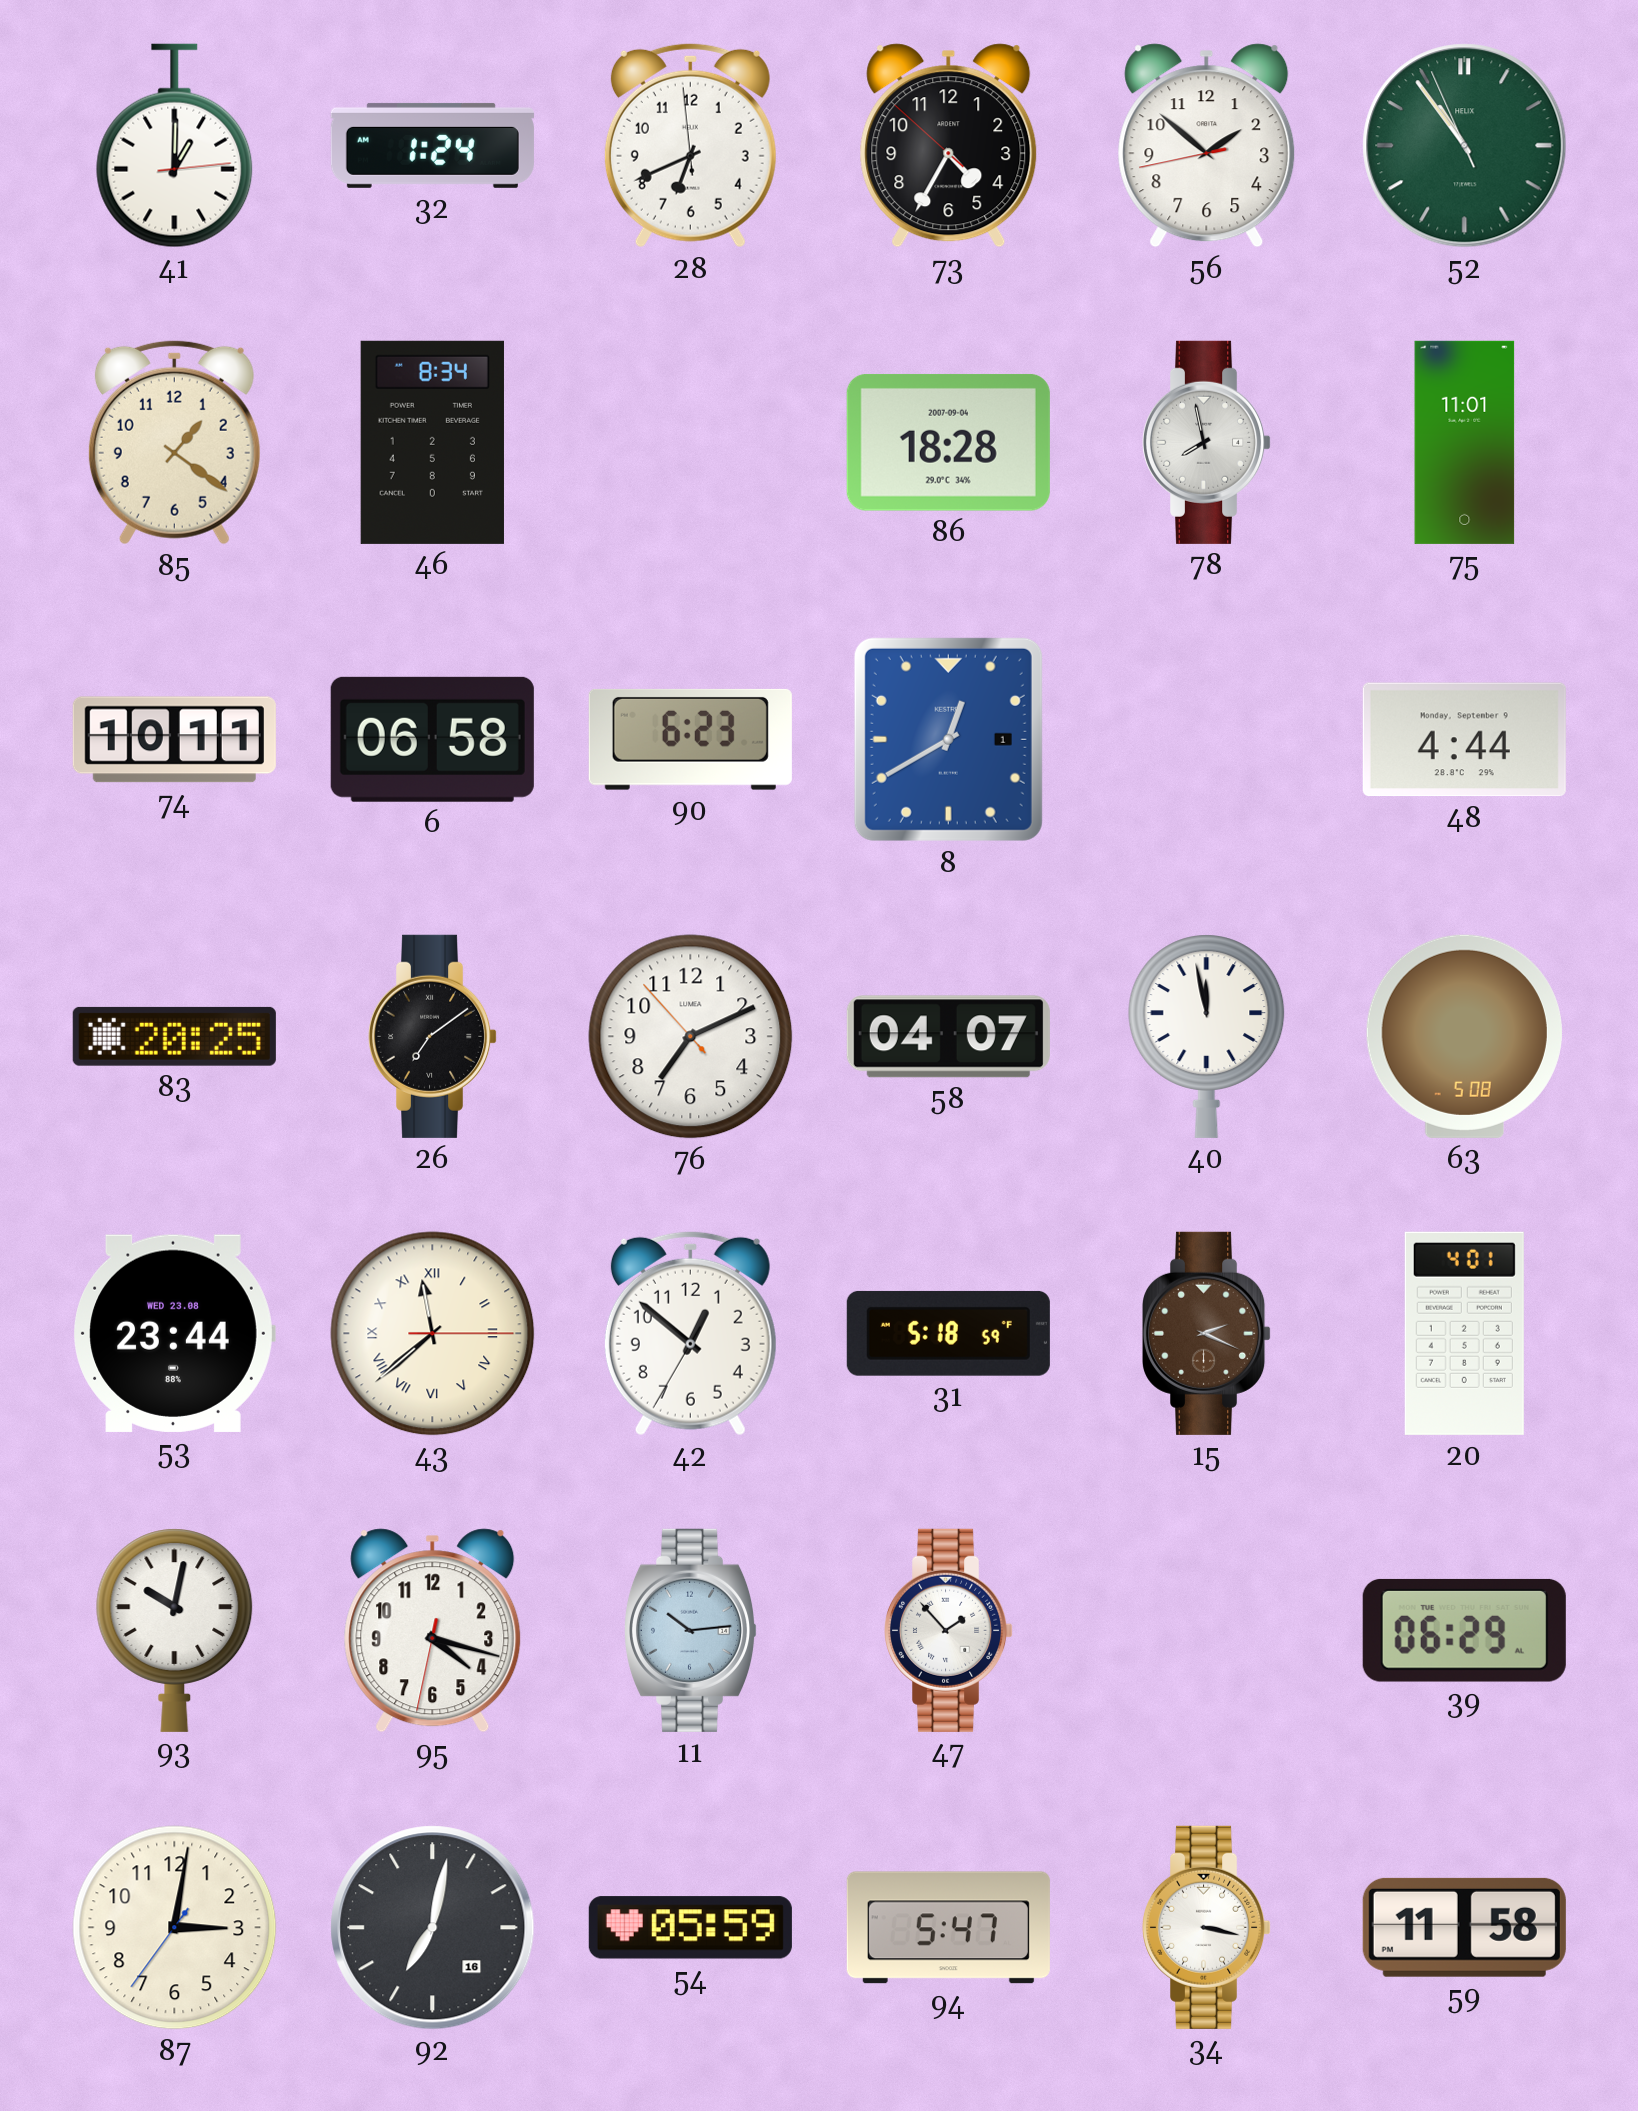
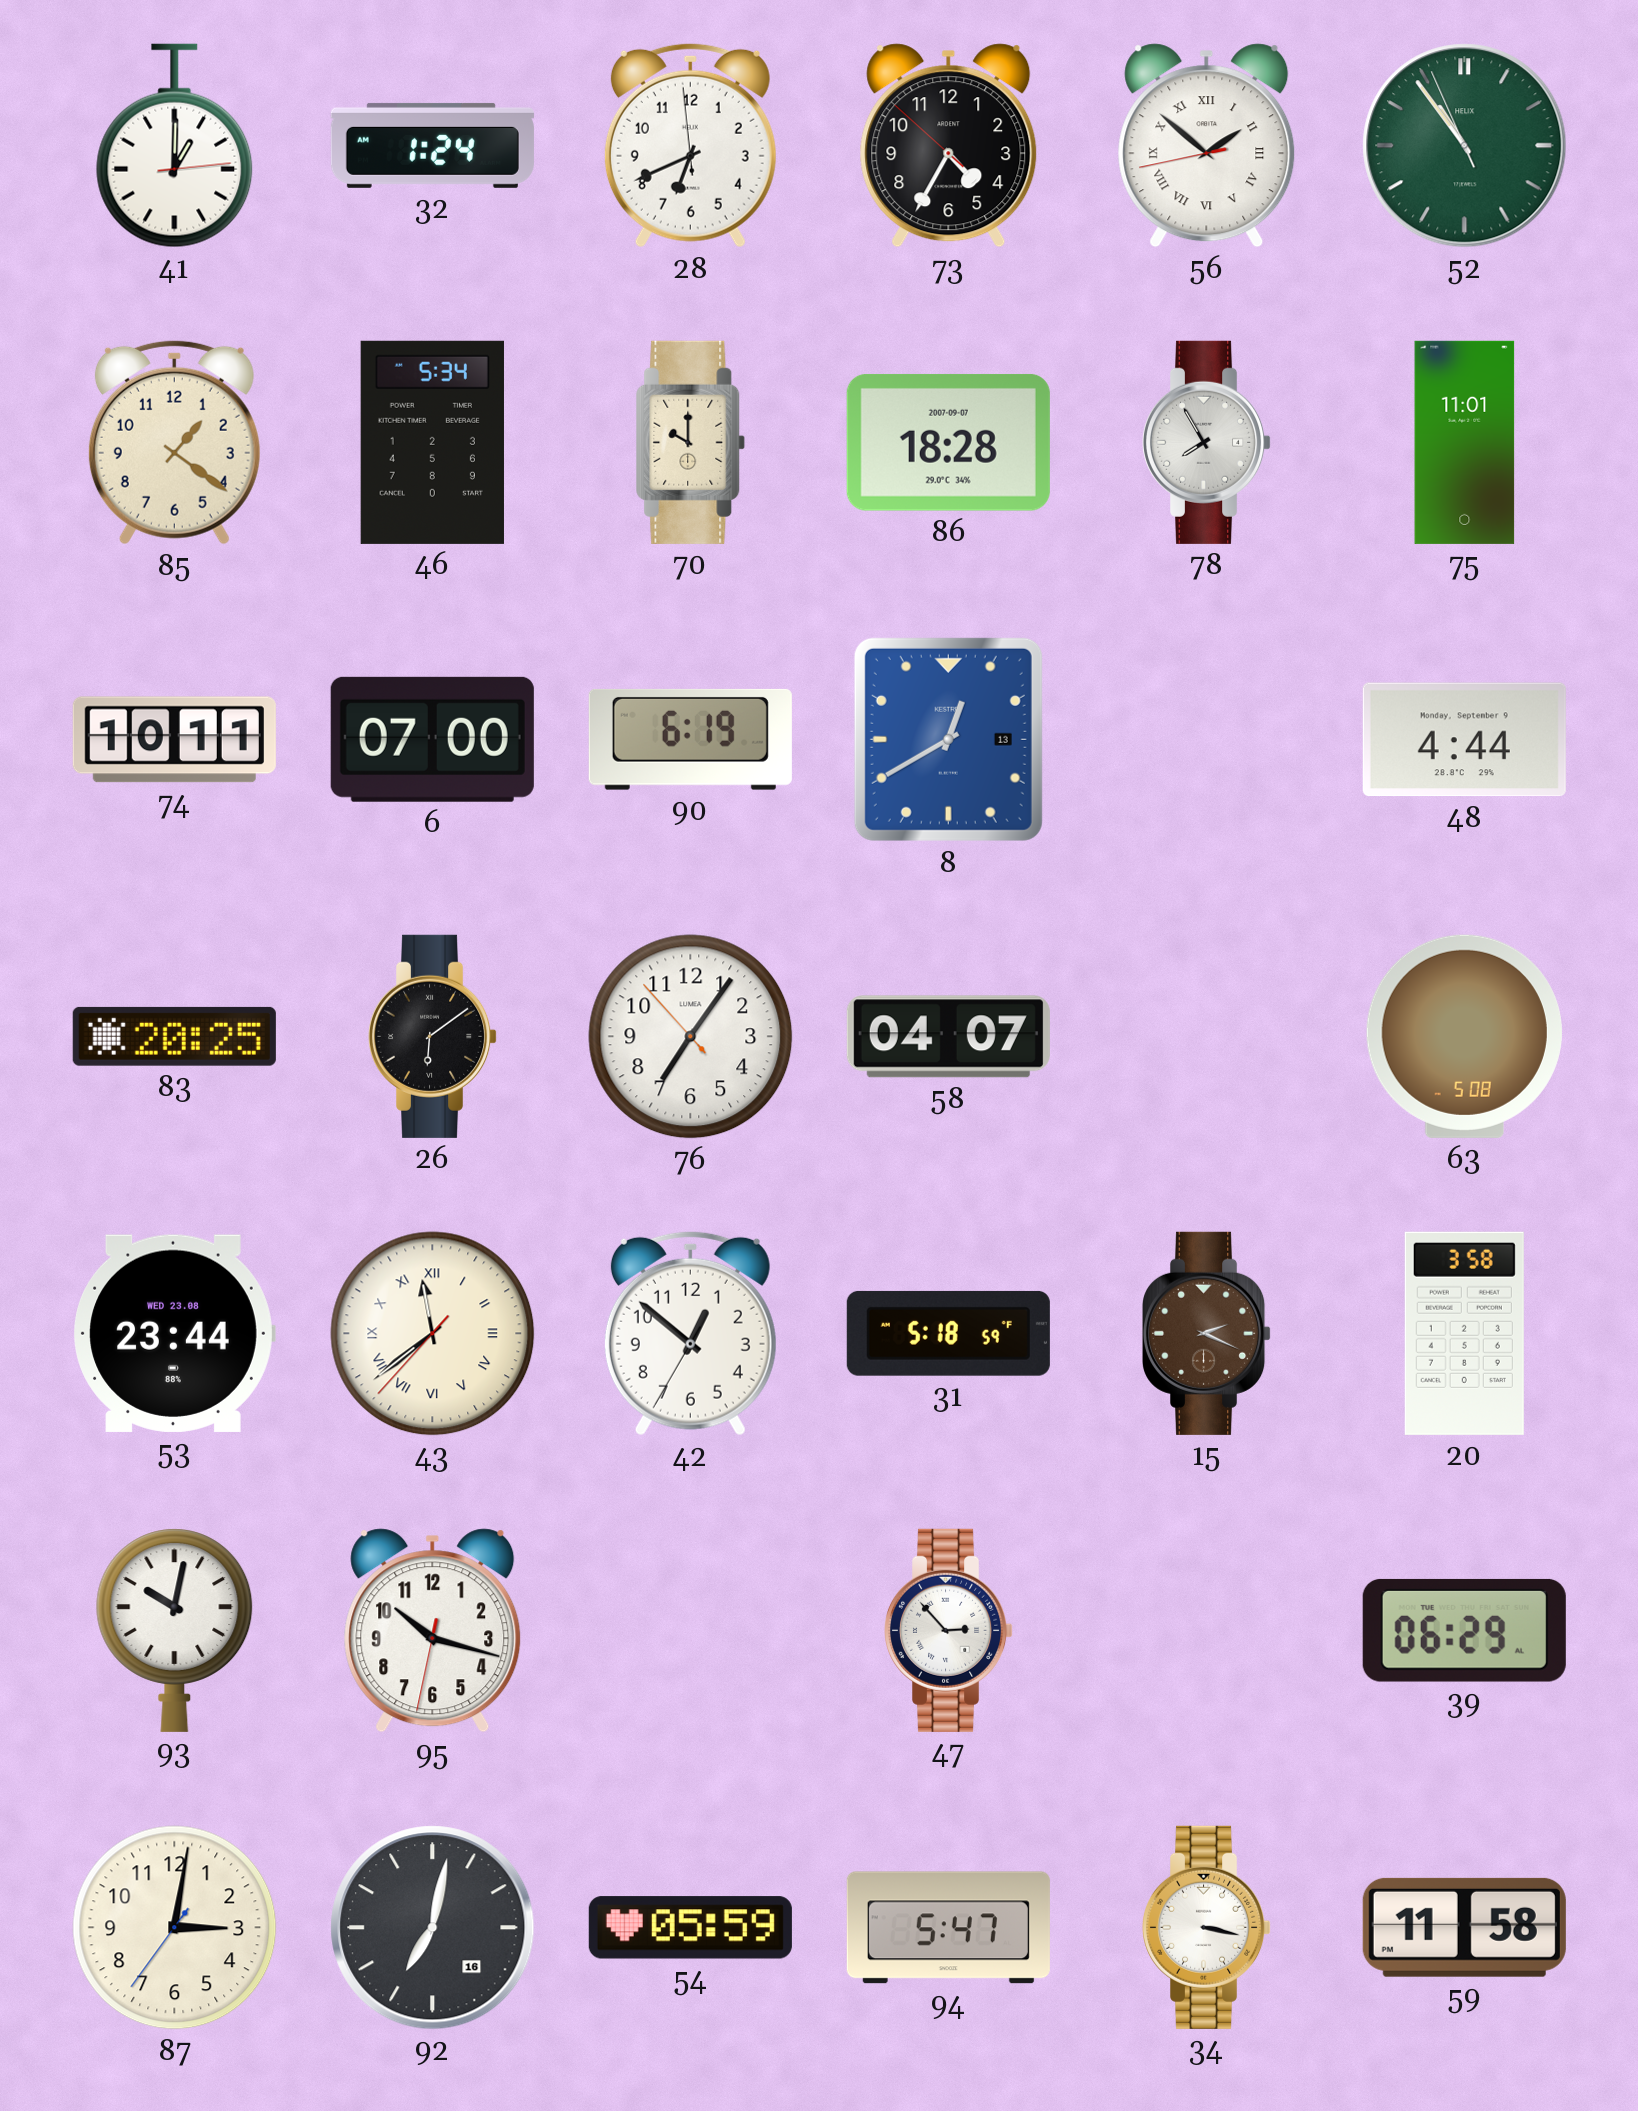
56 numerals: Arabic -> Roman
46: 8:34 -> 5:34
70: none -> 10:00
86 date: 2007-09-04 -> 2007-09-07
78: 7:58 -> 7:55
6: 06:58 -> 07:00
90: 6:23 -> 6:19
8 date: 1 -> 13
26: 7:09 -> 6:09
76: 7:10 -> 7:05
40: 11:58 -> none
43: 11:38:15 -> 11:38:37
20: 4:01 -> 3:58
95: 4:17 -> 10:17
11: 10:14 -> none
47: 1:53 -> 2:53
